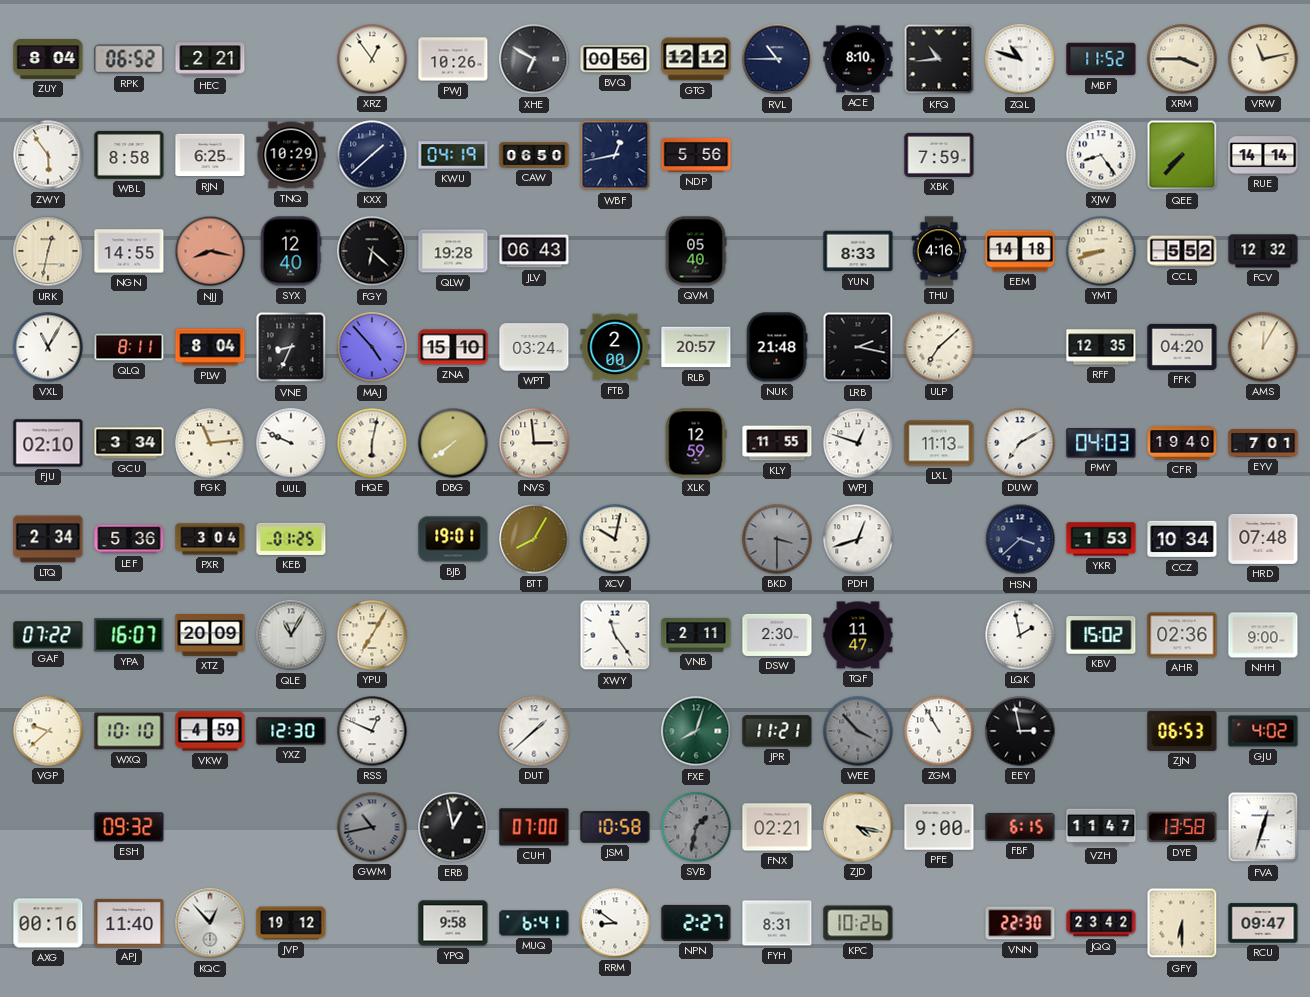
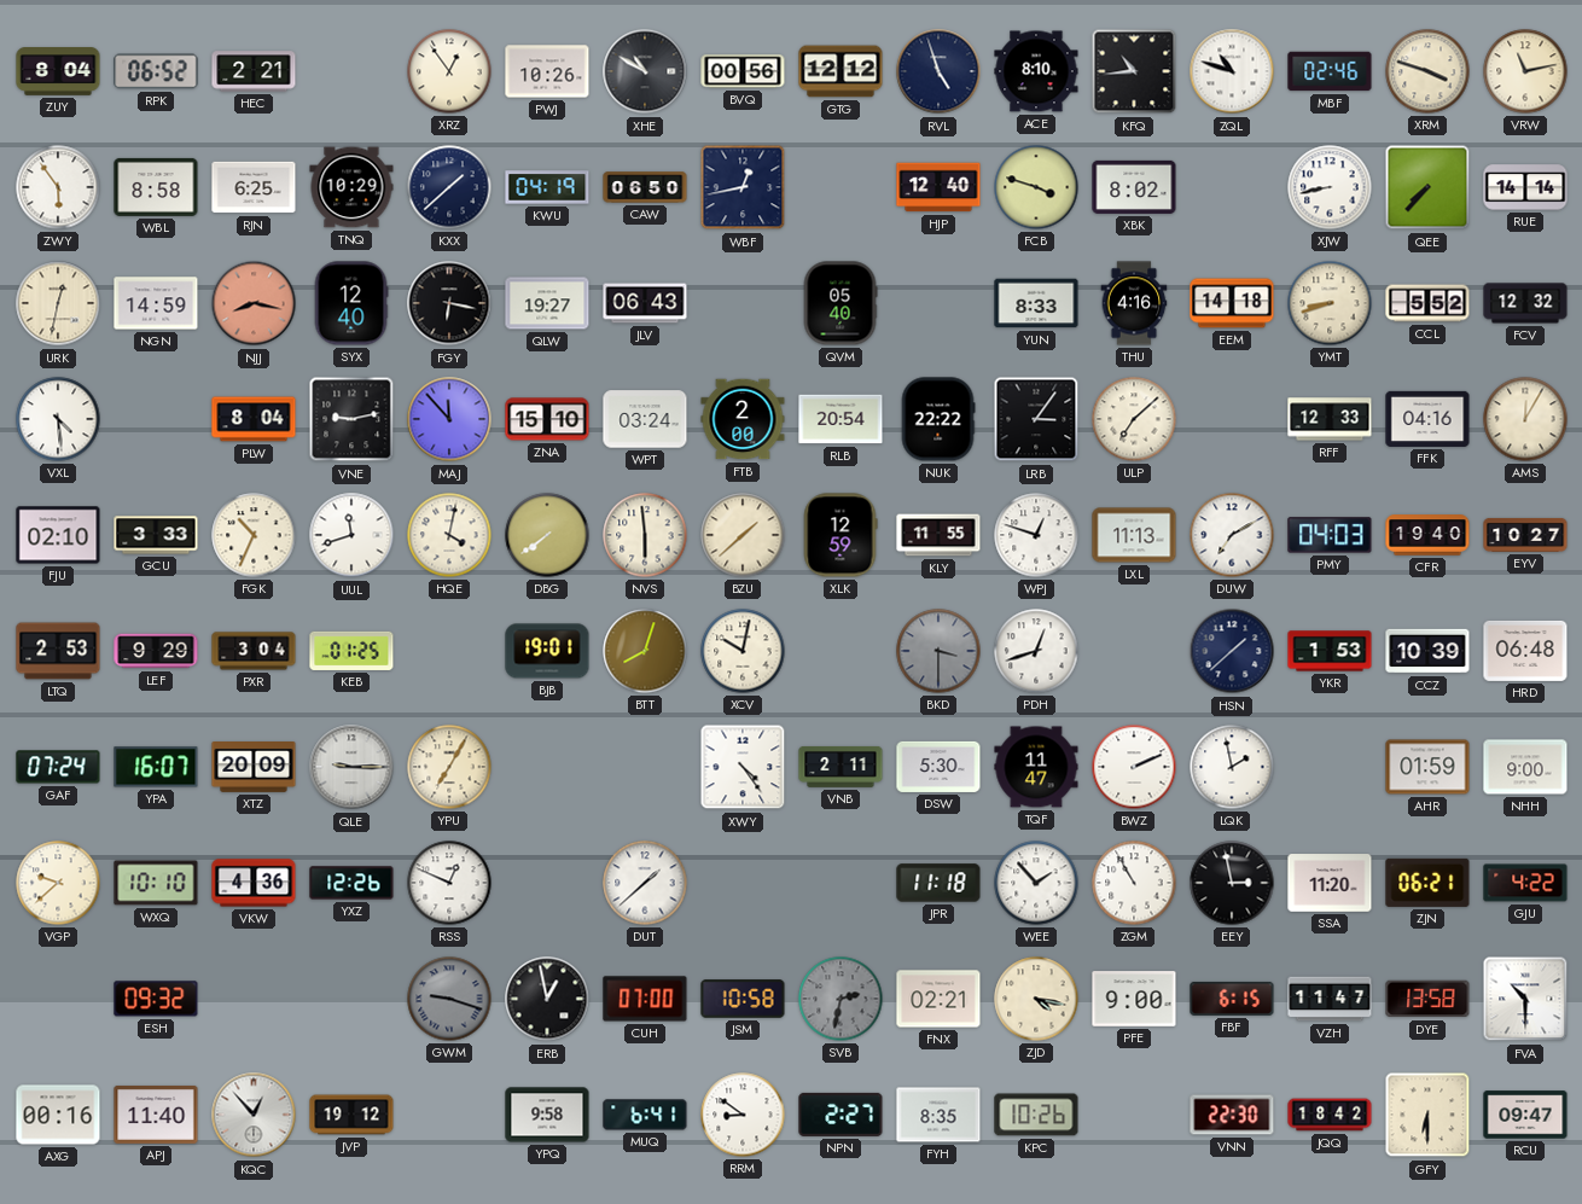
XHE: 6:50 -> 10:50
RVL: 10:45 -> 4:57
MBF: 11:52 -> 02:46
XRM: 3:45 -> 3:48
NDP: 5:56 -> none
HJP: none -> 12:40
FCB: none -> 3:48
XBK: 7:59 -> 8:02
XJW: 8:24 -> 8:43
NGN: 14:55 -> 14:59
FGY: 6:22 -> 6:17
QLW: 19:28 -> 19:27
VXL: 11:05 -> 4:29
QLQ: 8:11 -> none
VNE: 8:34 -> 9:13
MAJ: 4:53 -> 11:53
RLB: 20:57 -> 20:54
NUK: 21:48 -> 22:22
LRB: 2:17 -> 3:06
RFF: 12:35 -> 12:33
FFK: 04:20 -> 04:16
GCU: 3:34 -> 3:33
FGK: 11:14 -> 10:34
UUL: 9:49 -> 11:42
HQE: 6:02 -> 4:02
NVS: 2:59 -> 5:59
BZU: none -> 1:38
EYV: 7:01 -> 10:27
LTQ: 2:34 -> 2:53
LEF: 5:36 -> 9:29
BTT: 8:05 -> 8:03
HSN: 3:38 -> 1:38
CCZ: 10:34 -> 10:39
HRD: 07:48 -> 06:48
GAF: 07:22 -> 07:24
QLE: 11:05 -> 9:15
XWY: 11:24 -> 4:24
DSW: 2:30 -> 5:30
BWZ: none -> 2:11
KBV: 15:02 -> none
AHR: 02:36 -> 01:59
VKW: 4:59 -> 4:36
YXZ: 12:30 -> 12:26
FXE: 8:03 -> none
JPR: 11:21 -> 11:18
WEE: 3:53 -> 1:53
WEE dial: grey -> white
SSA: none -> 11:20
ZJN: 06:53 -> 06:21
GJU: 4:02 -> 4:22
GWM: 10:43 -> 9:18
SVB: 1:32 -> 2:32
FVA: 12:33 -> 10:30
FYH: 8:31 -> 8:35
JQQ: 23:42 -> 18:42
